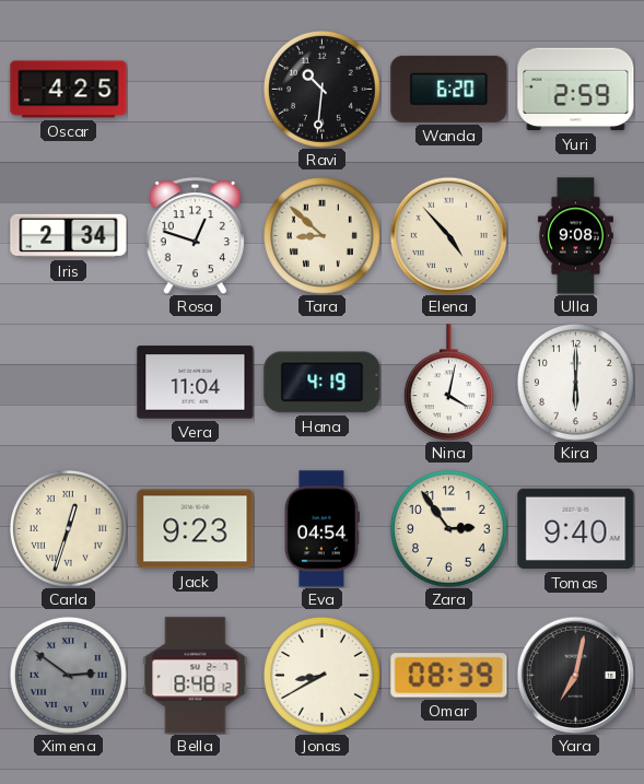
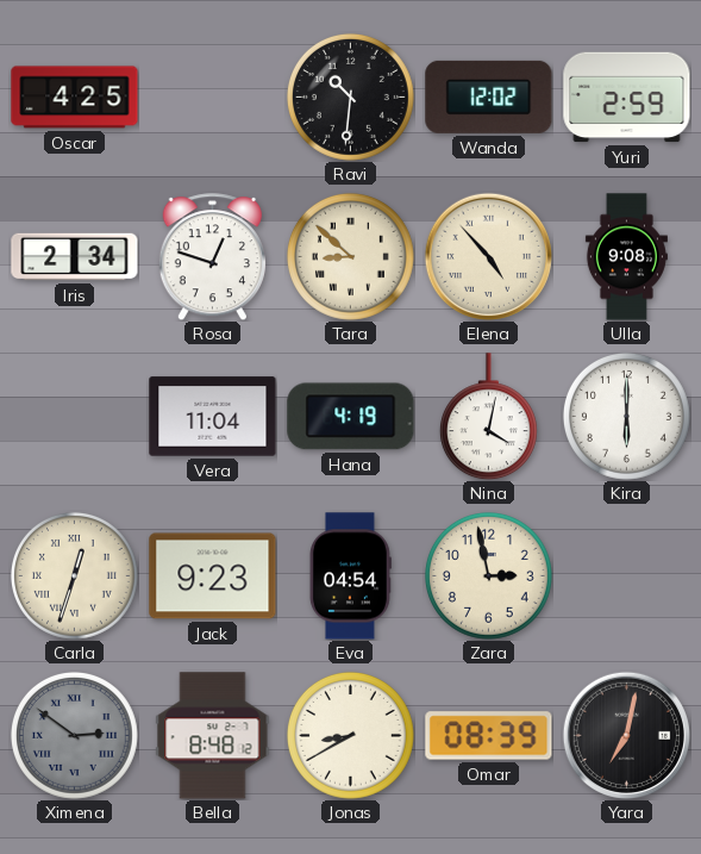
Wanda: 6:20 -> 12:02
Zara: 2:54 -> 2:58
Tomas: 9:40 -> none
